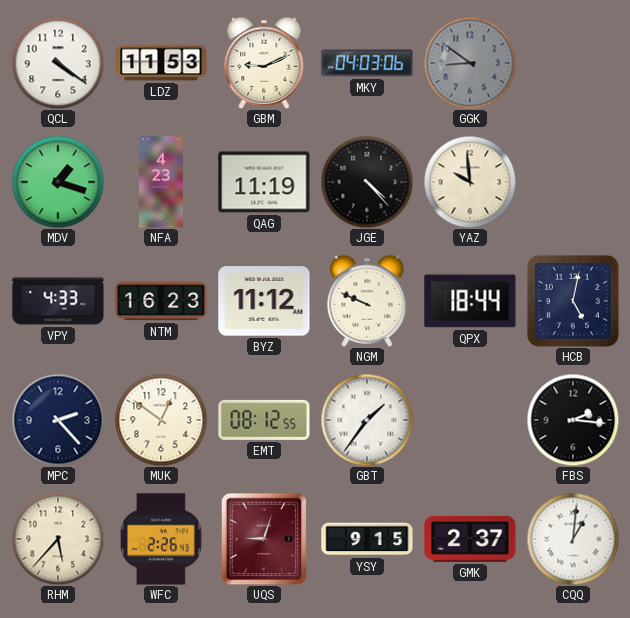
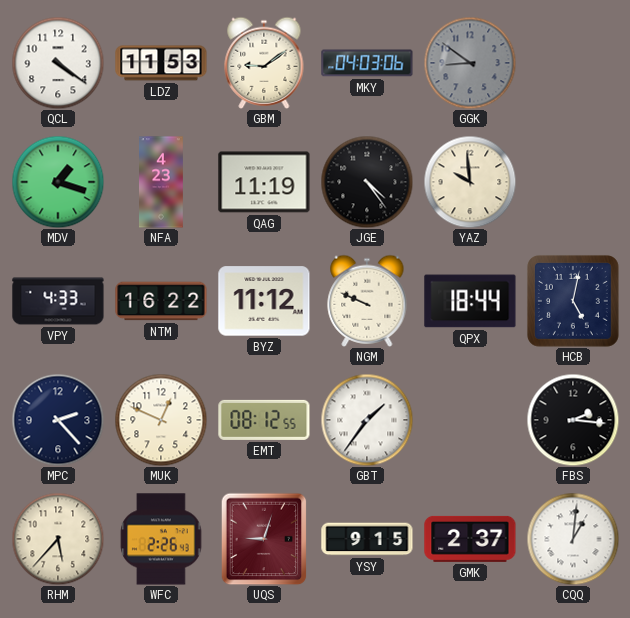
GBM: 9:11 -> 9:09
JGE: 4:23 -> 4:24
NTM: 16:23 -> 16:22
MUK: 12:51 -> 12:49
